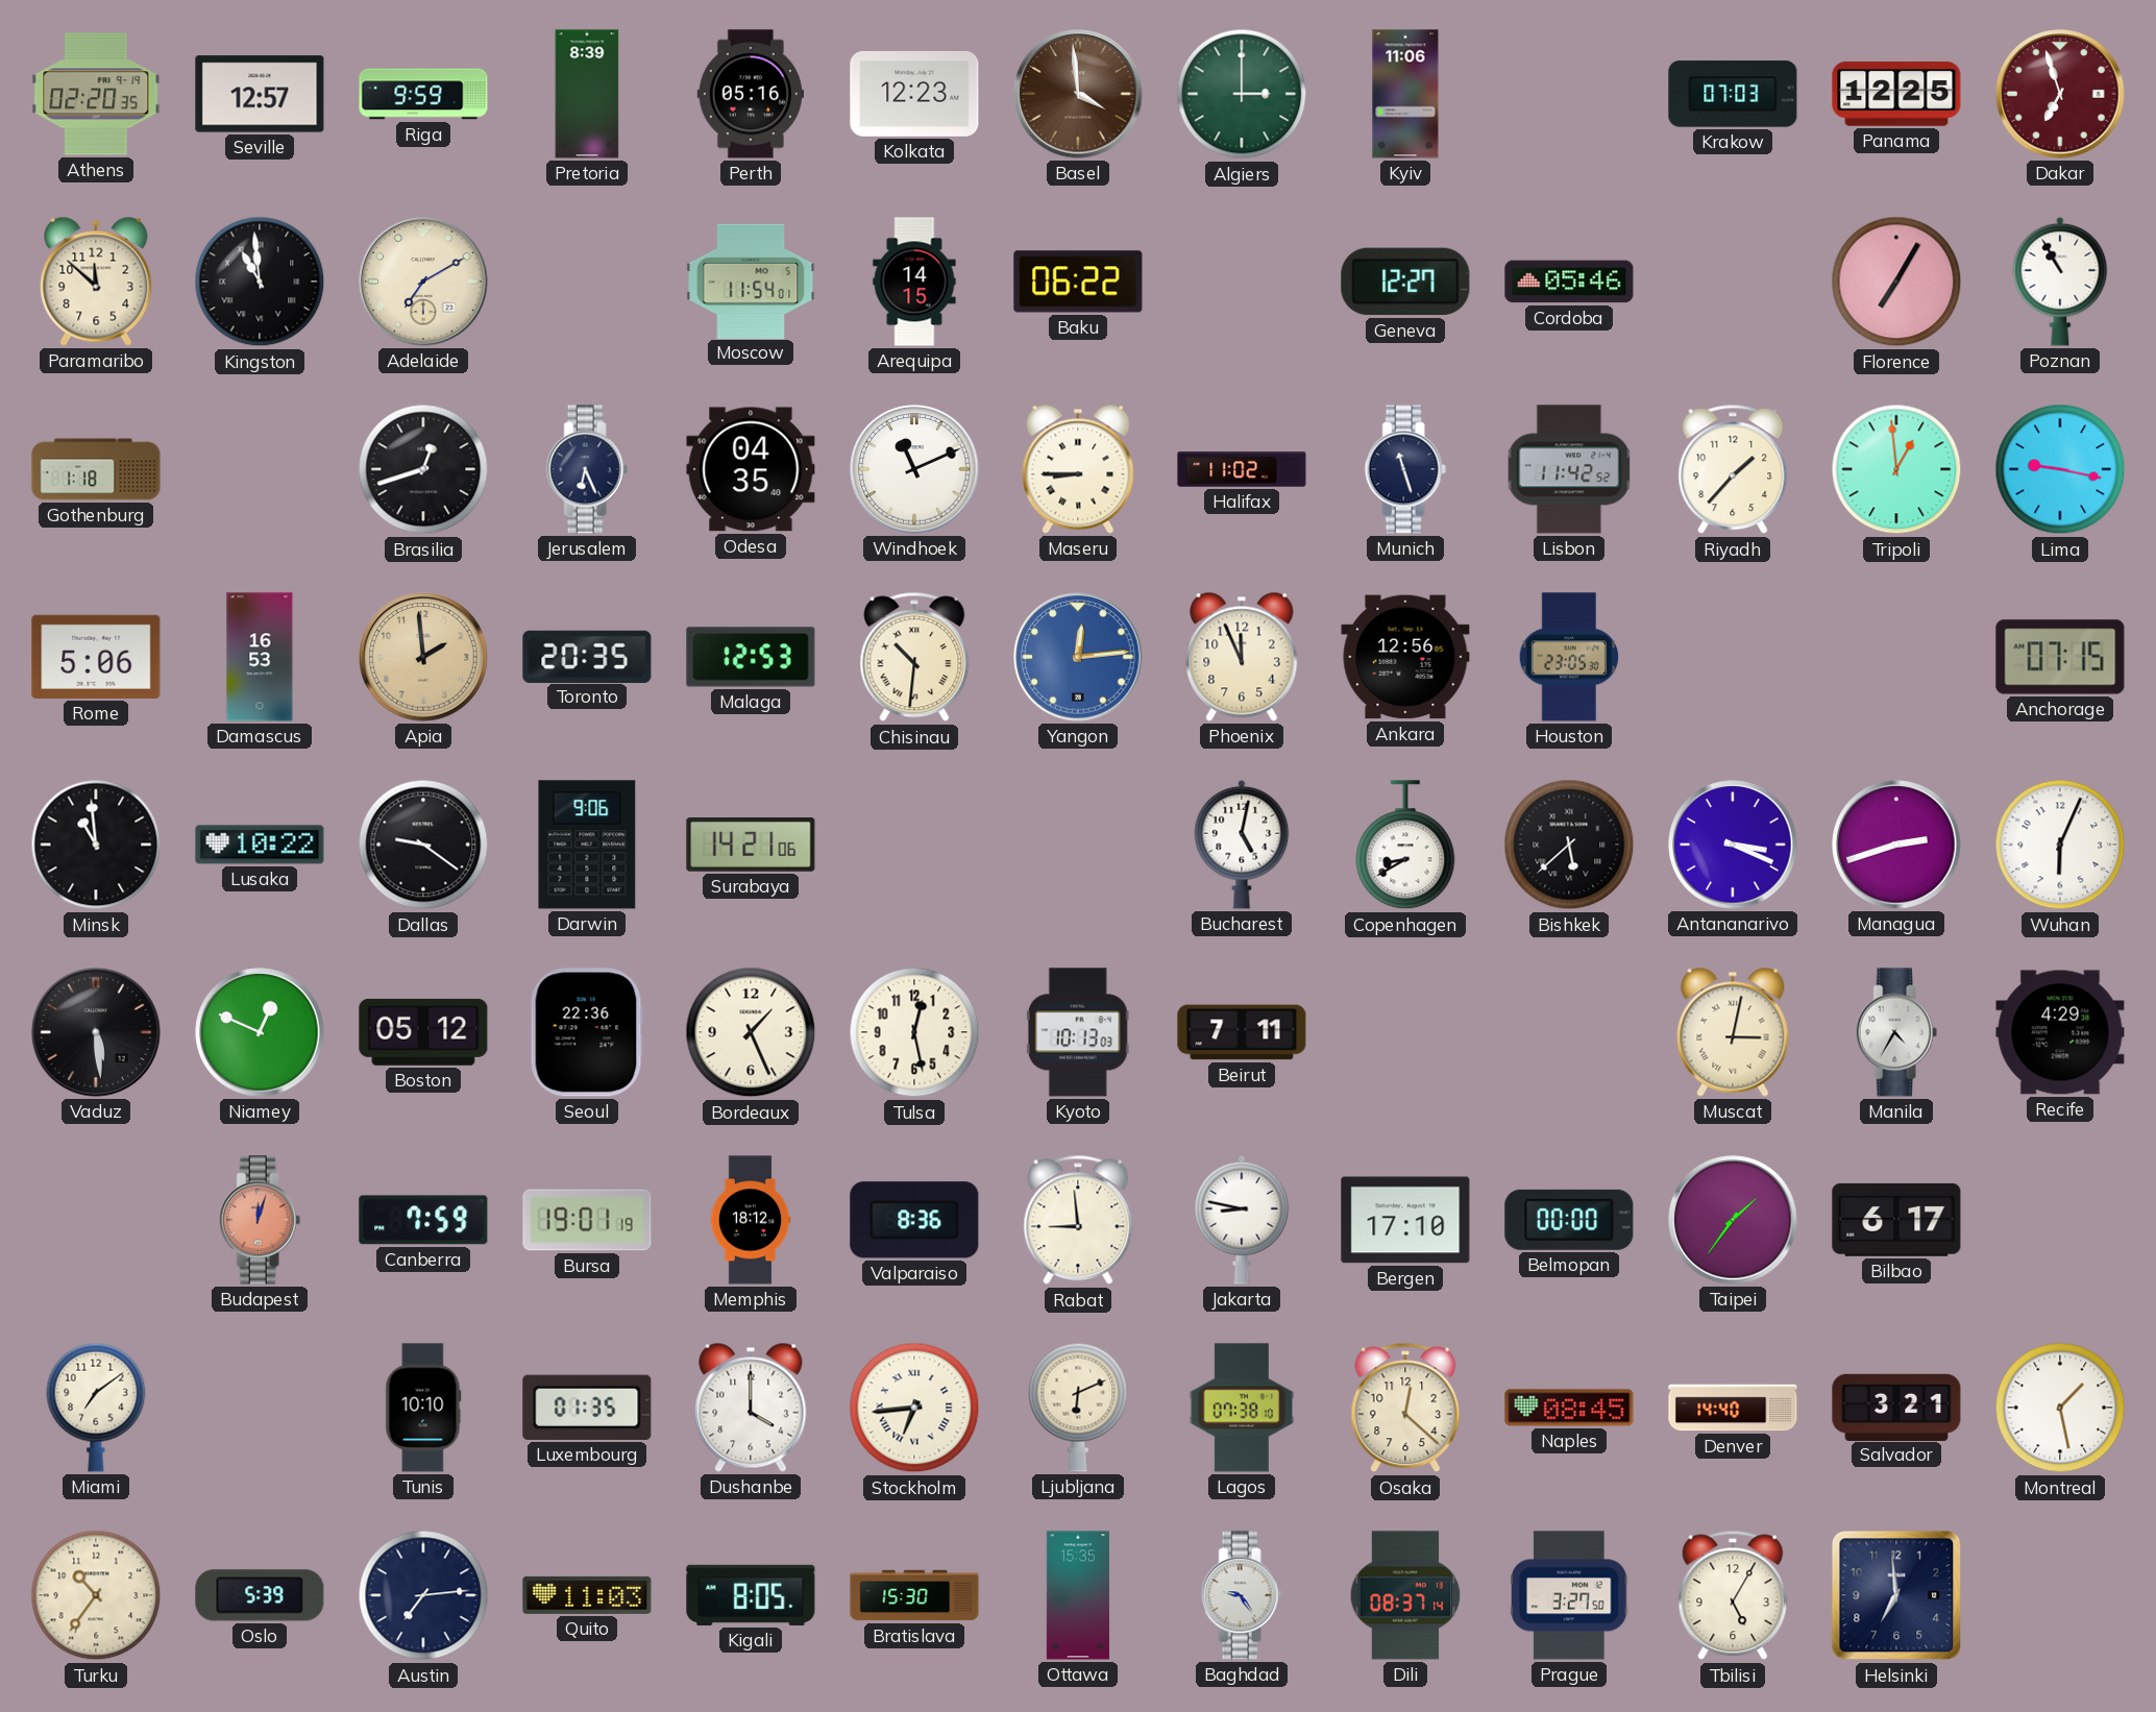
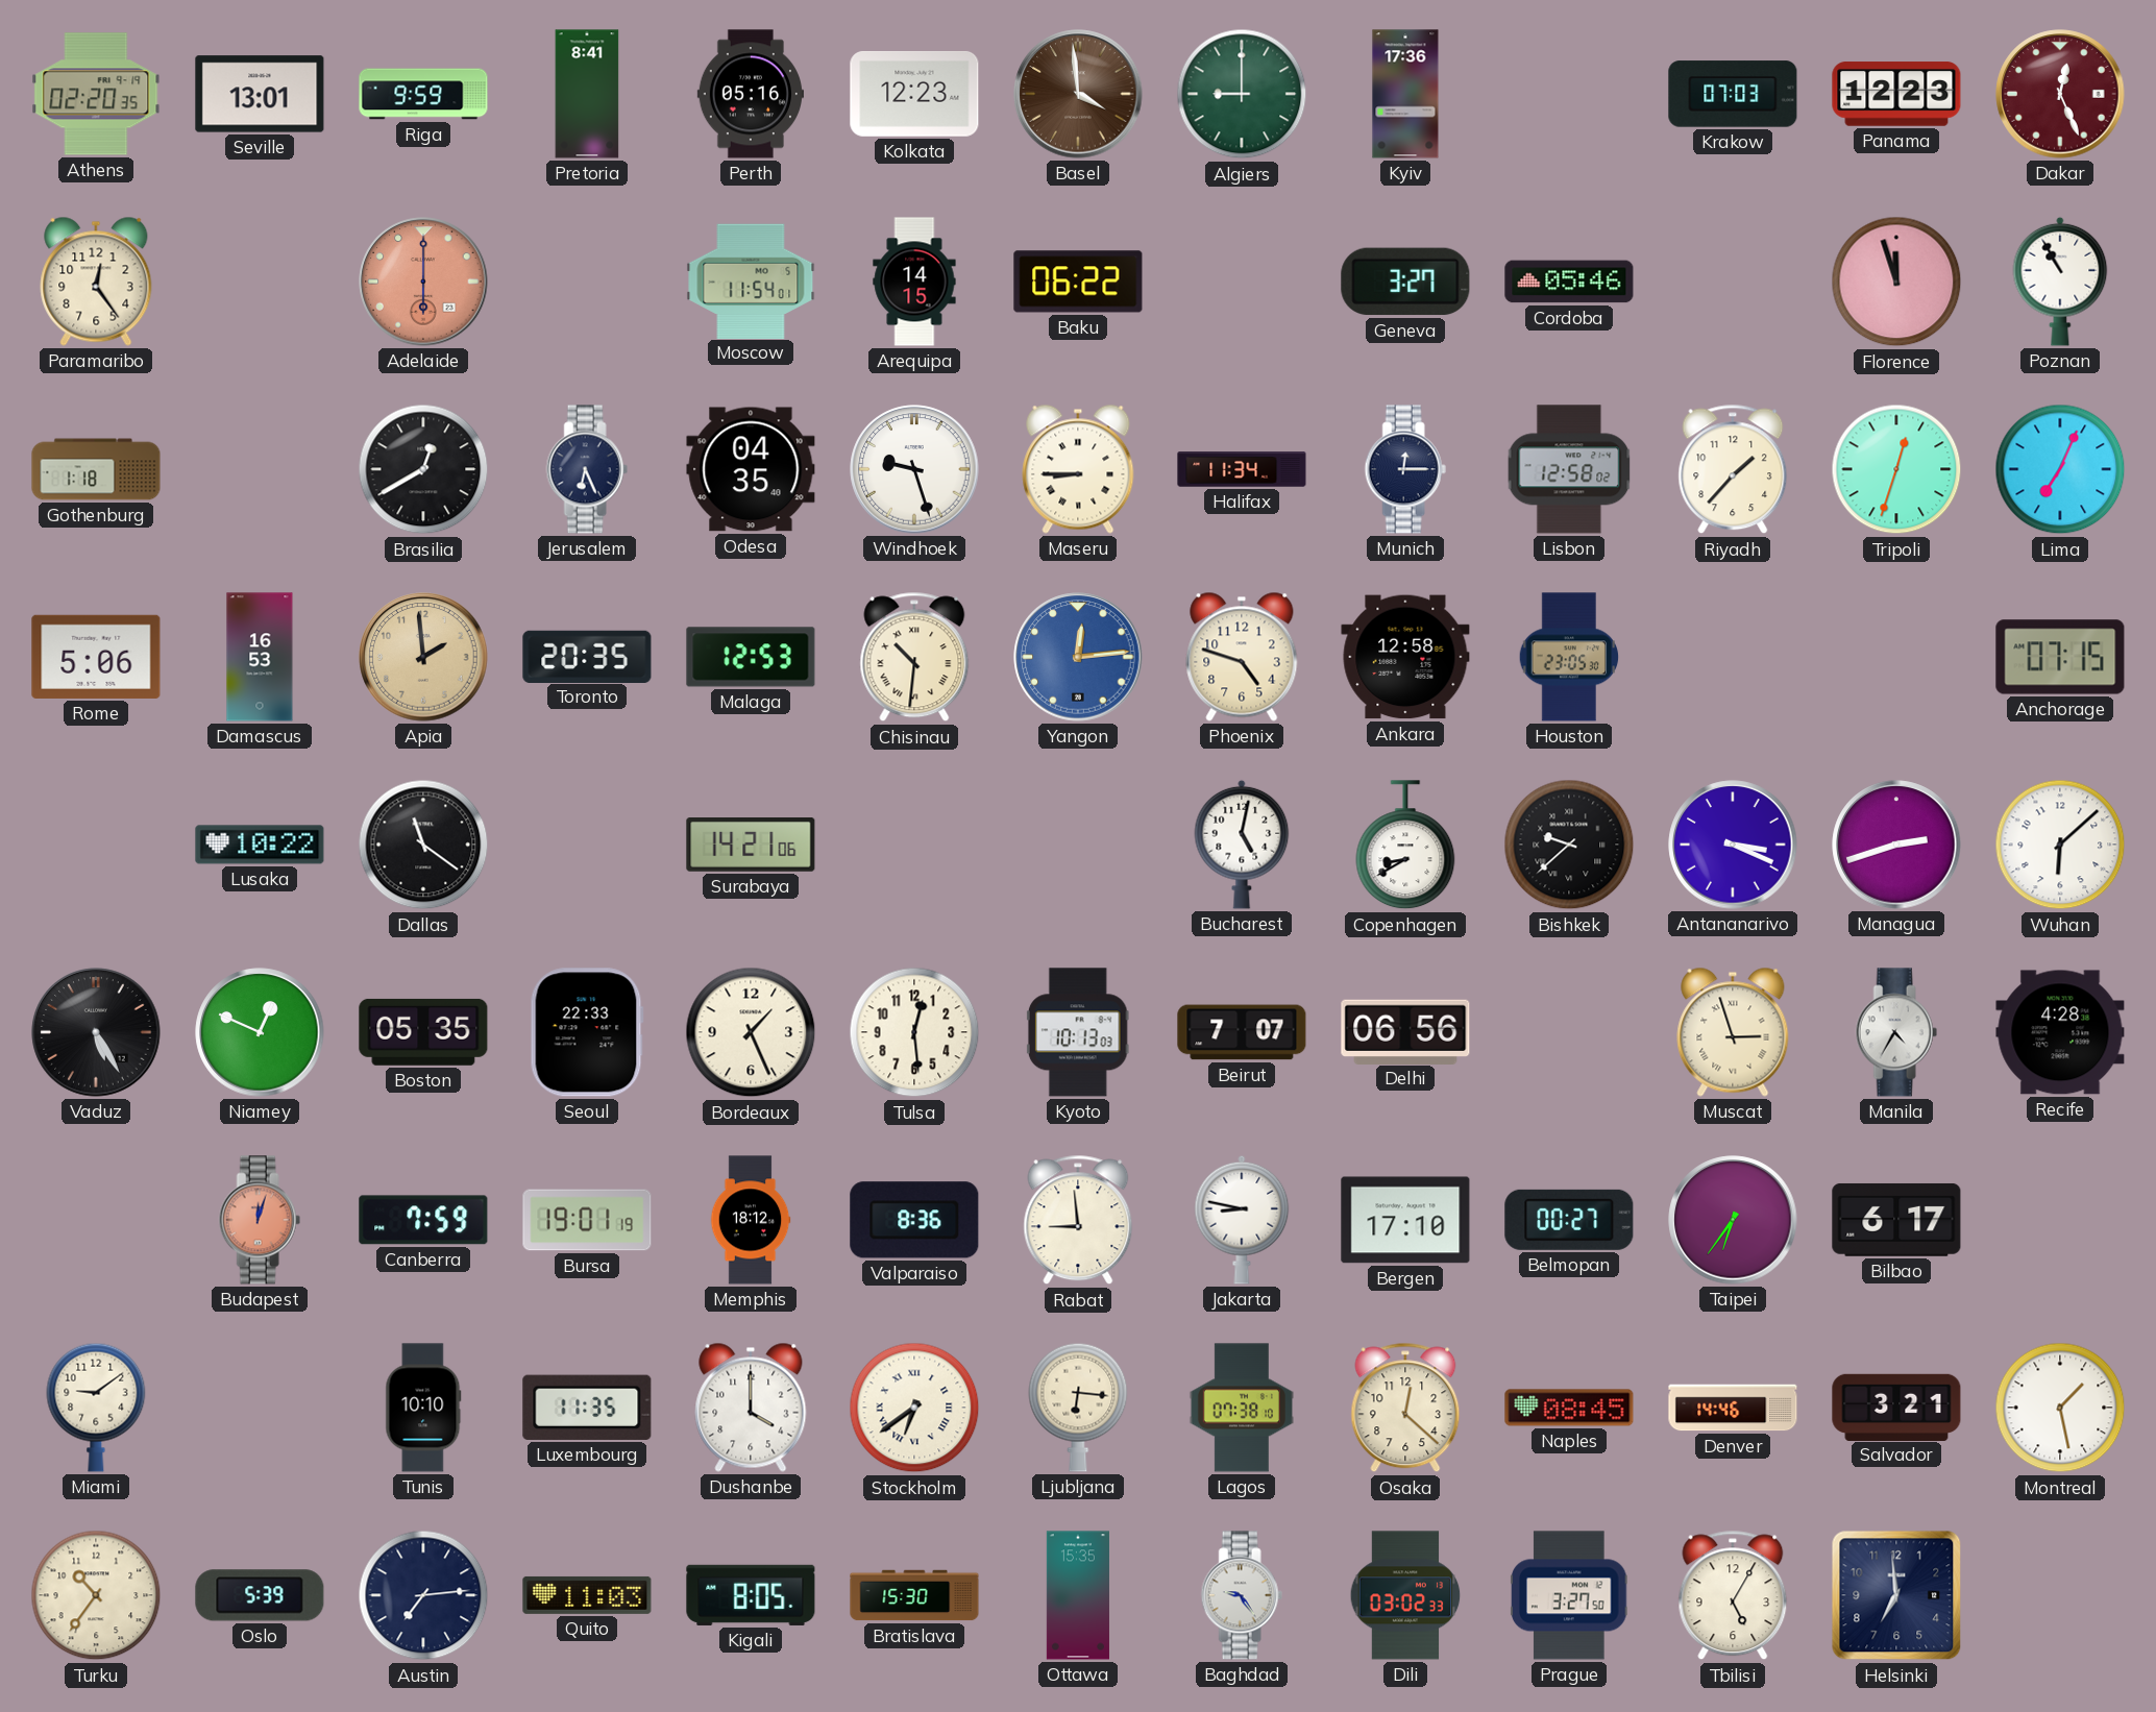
Seville: 12:57 -> 13:01
Pretoria: 8:39 -> 8:41
Algiers: 3:00 -> 9:00
Kyiv: 11:06 -> 17:36
Panama: 12:25 -> 12:23
Dakar: 6:57 -> 12:26
Paramaribo: 11:52 -> 12:24
Kingston: 10:59 -> none
Adelaide: 7:10 -> 6:00
Adelaide dial: cream -> salmon
Geneva: 12:27 -> 3:27
Florence: 7:05 -> 11:57
Brasilia: 12:42 -> 12:40
Windhoek: 11:11 -> 9:27
Halifax: 11:02 -> 11:34
Munich: 11:27 -> 12:15
Lisbon: 11:42 -> 12:58
Tripoli: 12:59 -> 12:33
Lima: 9:17 -> 7:04
Phoenix: 11:56 -> 4:48
Ankara: 12:56 -> 12:58
Minsk: 10:59 -> none
Dallas: 9:21 -> 11:21
Darwin: 9:06 -> none
Bishkek: 5:38 -> 9:38
Wuhan: 6:04 -> 6:08
Vaduz: 5:29 -> 5:25
Boston: 05:12 -> 05:35
Seoul: 22:36 -> 22:33
Tulsa: 12:28 -> 12:29
Beirut: 7:11 -> 7:07
Delhi: none -> 06:56
Muscat: 3:02 -> 2:57
Recife: 4:29 -> 4:28
Belmopan: 00:00 -> 00:27
Taipei: 1:36 -> 6:36
Miami: 7:09 -> 9:09
Luxembourg: 01:35 -> 11:35
Stockholm: 6:44 -> 6:39
Ljubljana: 6:11 -> 6:16
Denver: 14:40 -> 14:46
Dili: 08:37 -> 03:02
